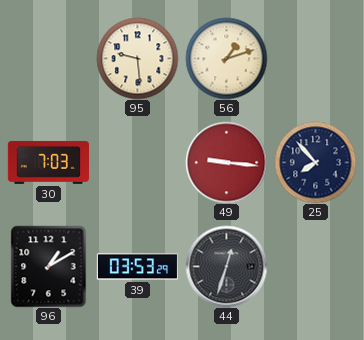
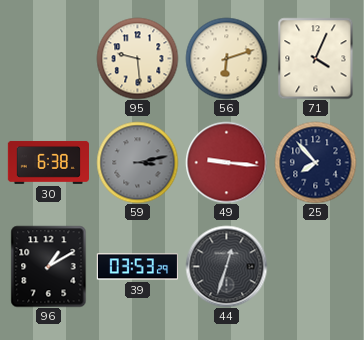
56: 1:12 -> 6:12
71: none -> 4:04
30: 7:03 -> 6:38
59: none -> 3:13
